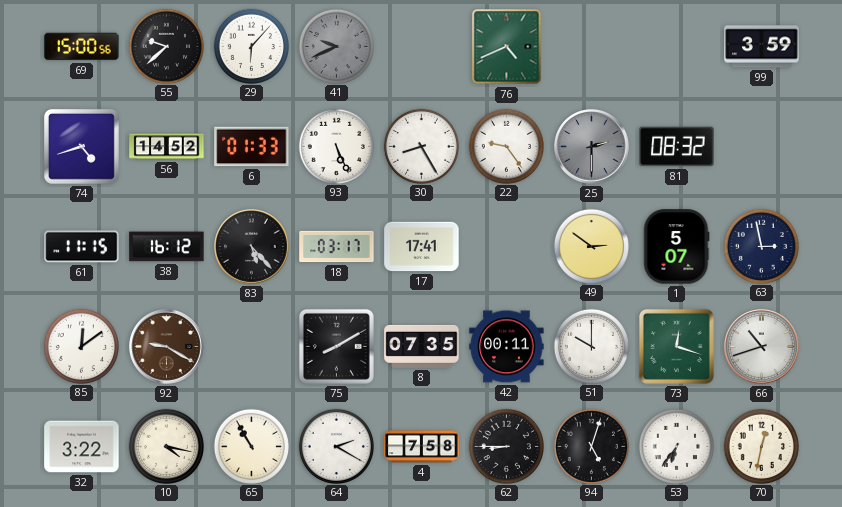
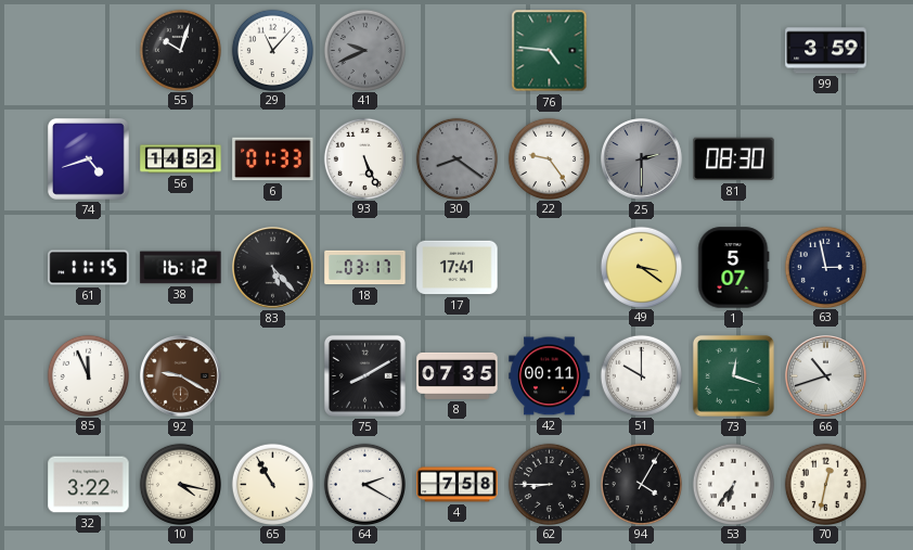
69: 15:00 -> none
55: 9:38 -> 10:03
29: 6:07 -> 11:07
76: 4:41 -> 4:46
30: 8:25 -> 8:21
30 dial: white -> grey
81: 08:32 -> 08:30
49: 2:51 -> 3:21
85: 12:09 -> 11:56
94: 5:03 -> 4:05
